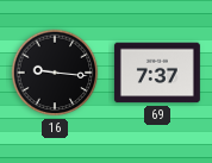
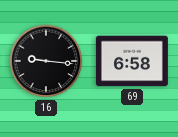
69: 7:37 -> 6:58
